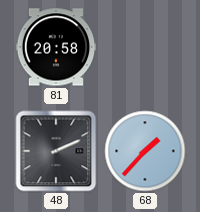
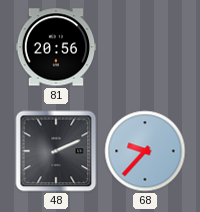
81: 20:58 -> 20:56
68: 1:37 -> 9:37
